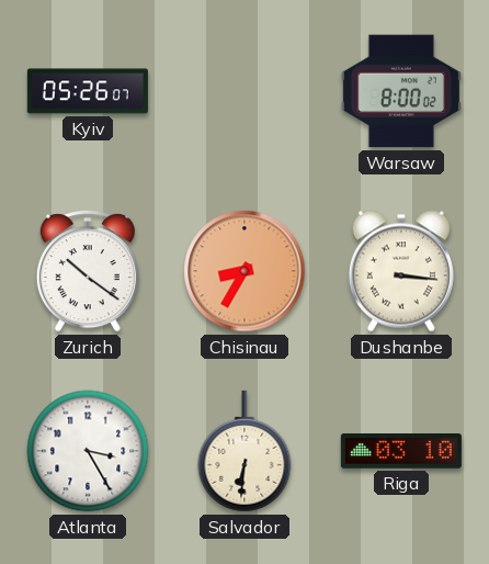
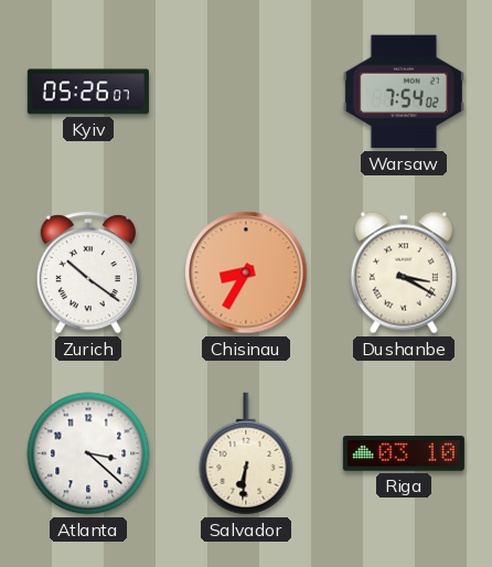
Warsaw: 8:00 -> 7:54
Dushanbe: 3:16 -> 3:20
Atlanta: 3:25 -> 3:22
